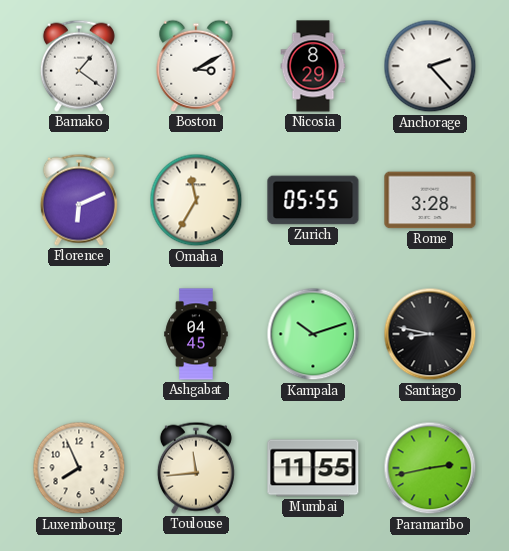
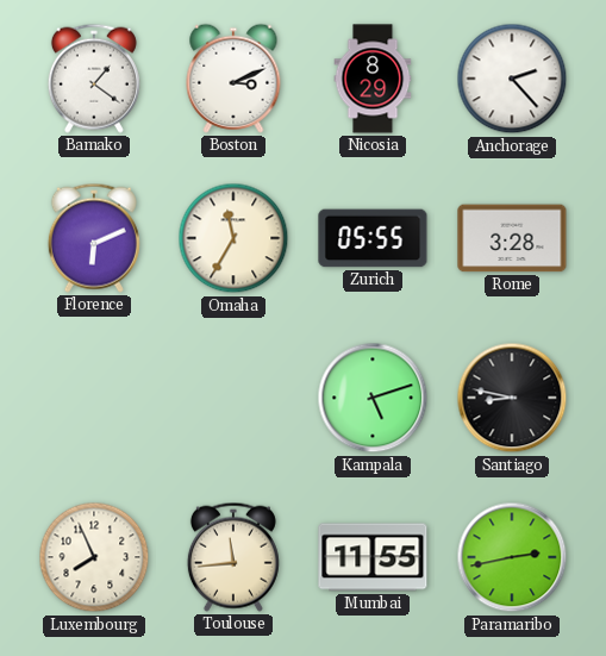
Boston: 3:10 -> 3:11
Ashgabat: 04:45 -> none
Kampala: 10:12 -> 5:12
